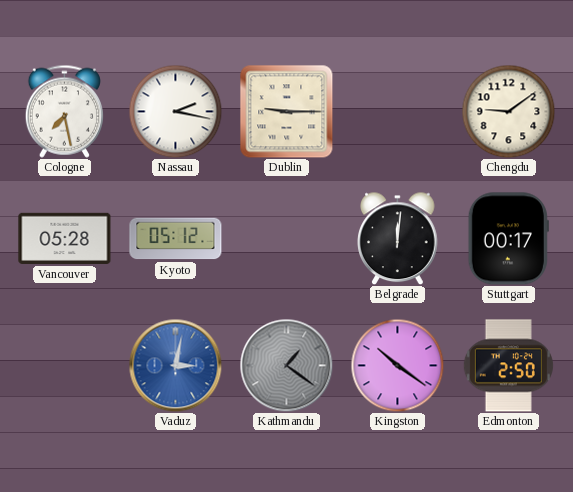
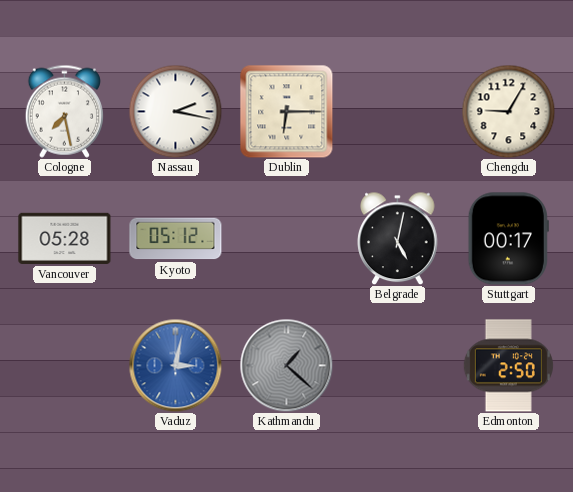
Dublin: 9:15 -> 6:15
Chengdu: 9:09 -> 9:05
Belgrade: 12:01 -> 5:02
Kathmandu: 1:21 -> 1:22
Kingston: 10:21 -> none
